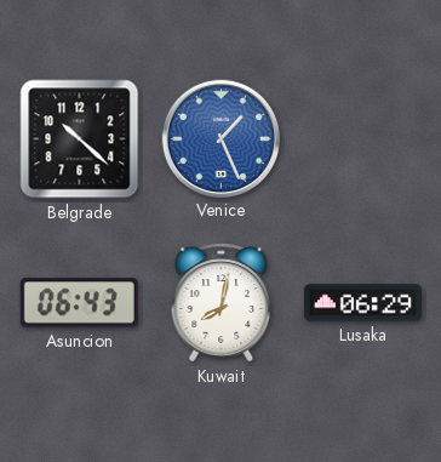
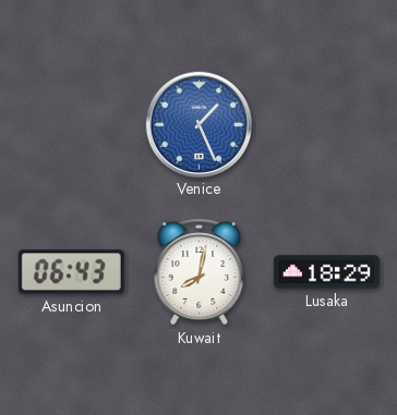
Belgrade: 10:22 -> none
Lusaka: 06:29 -> 18:29
